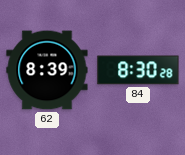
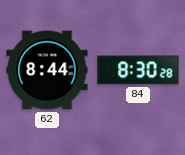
62: 8:39 -> 8:44
